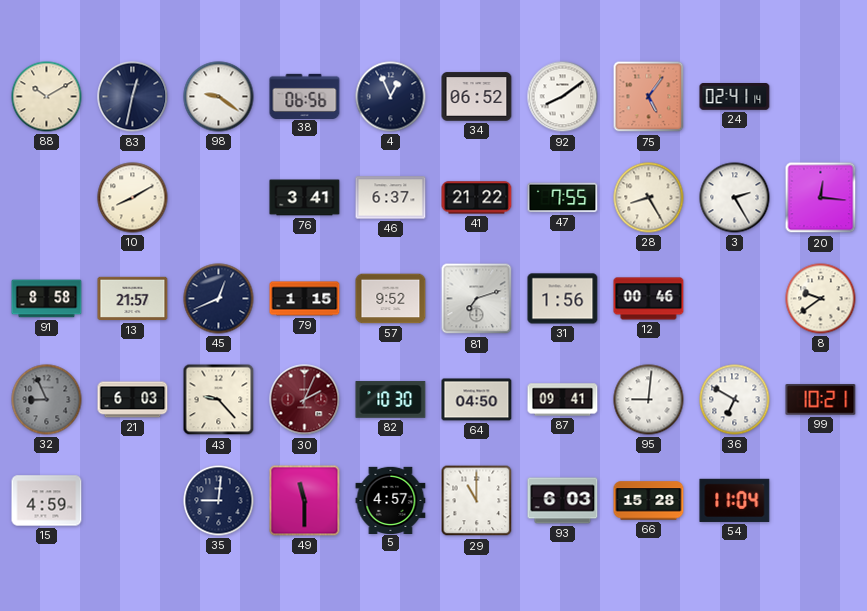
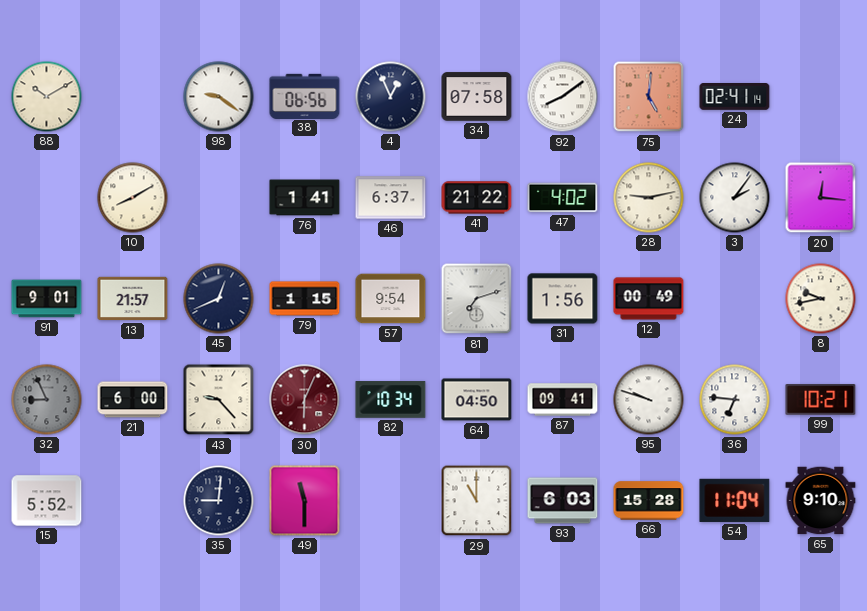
83: 12:32 -> none
34: 06:52 -> 07:58
75: 5:06 -> 5:01
76: 3:41 -> 1:41
47: 7:55 -> 4:02
28: 8:25 -> 9:13
3: 2:25 -> 2:06
91: 8:58 -> 9:01
57: 9:52 -> 9:54
12: 00:46 -> 00:49
8: 9:39 -> 9:43
21: 6:03 -> 6:00
30: 2:04 -> 6:04
82: 10:30 -> 10:34
95: 9:01 -> 9:48
36: 6:50 -> 6:46
15: 4:59 -> 5:52
5: 4:57 -> none
65: none -> 9:10
